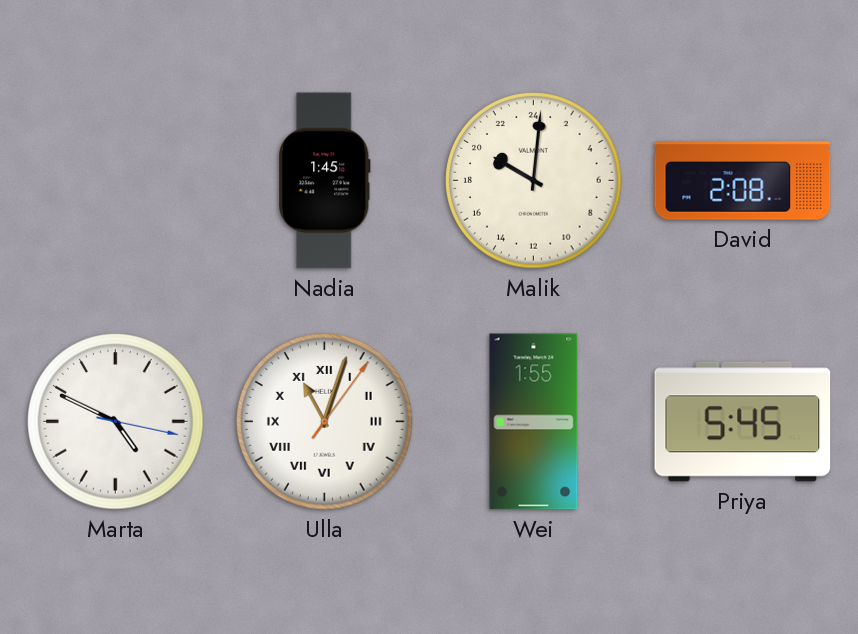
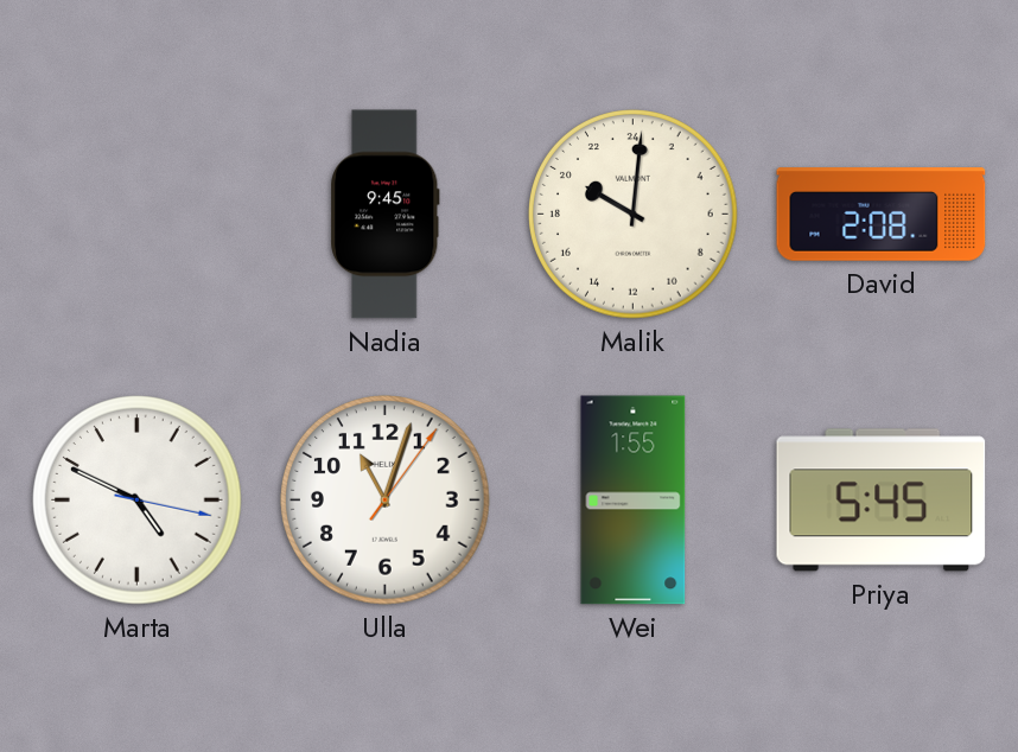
Nadia: 1:45 -> 9:45
Ulla numerals: Roman -> Arabic
